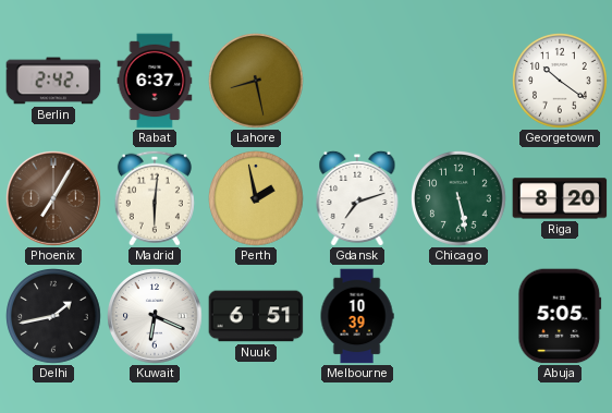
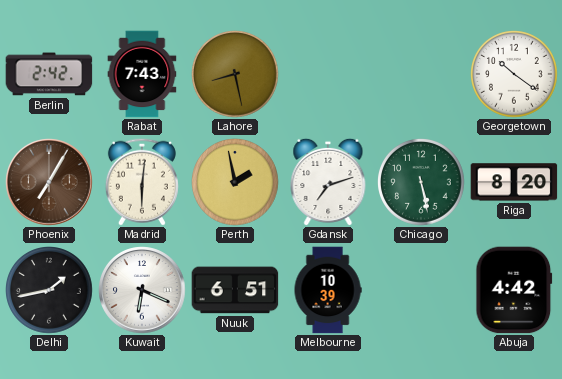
Rabat: 6:37 -> 7:43
Abuja: 5:05 -> 4:42
